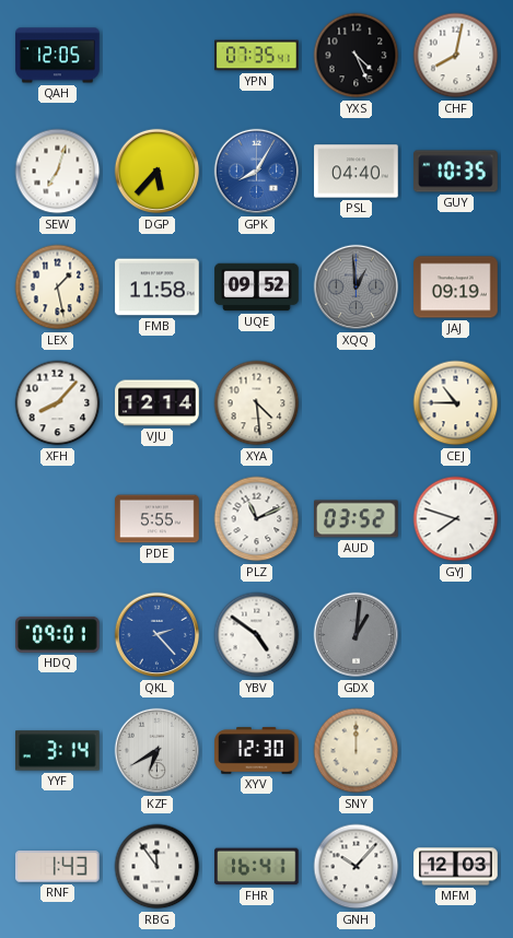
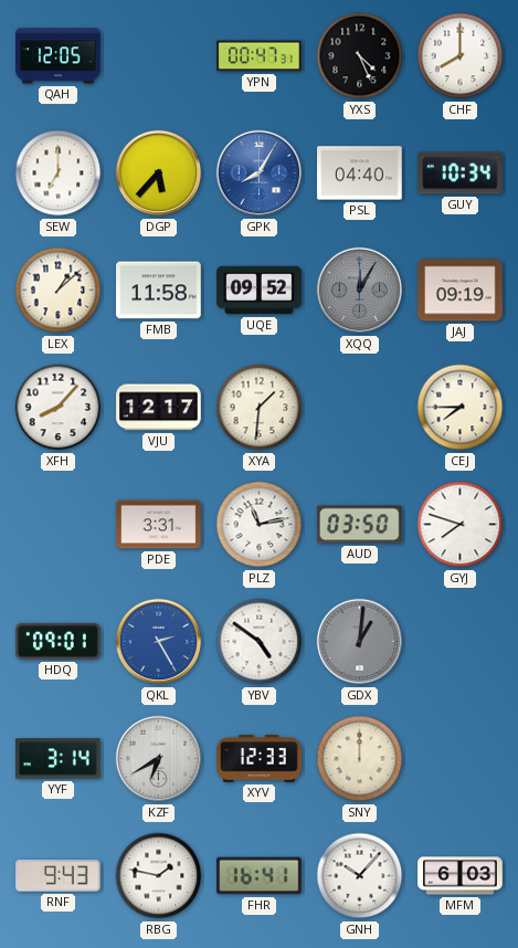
YPN: 07:35 -> 00:47
CHF: 8:02 -> 8:00
SEW: 7:03 -> 7:00
GUY: 10:35 -> 10:34
LEX: 1:28 -> 1:08
XQQ: 12:59 -> 12:05
VJU: 12:14 -> 12:17
XYA: 4:29 -> 1:31
CEJ: 10:45 -> 7:45
PDE: 5:55 -> 3:31
PLZ: 11:11 -> 11:13
AUD: 03:52 -> 03:50
QKL: 2:23 -> 2:25
XYV: 12:30 -> 12:33
RNF: 1:43 -> 9:43
RBG: 11:54 -> 1:47
MFM: 12:03 -> 6:03
